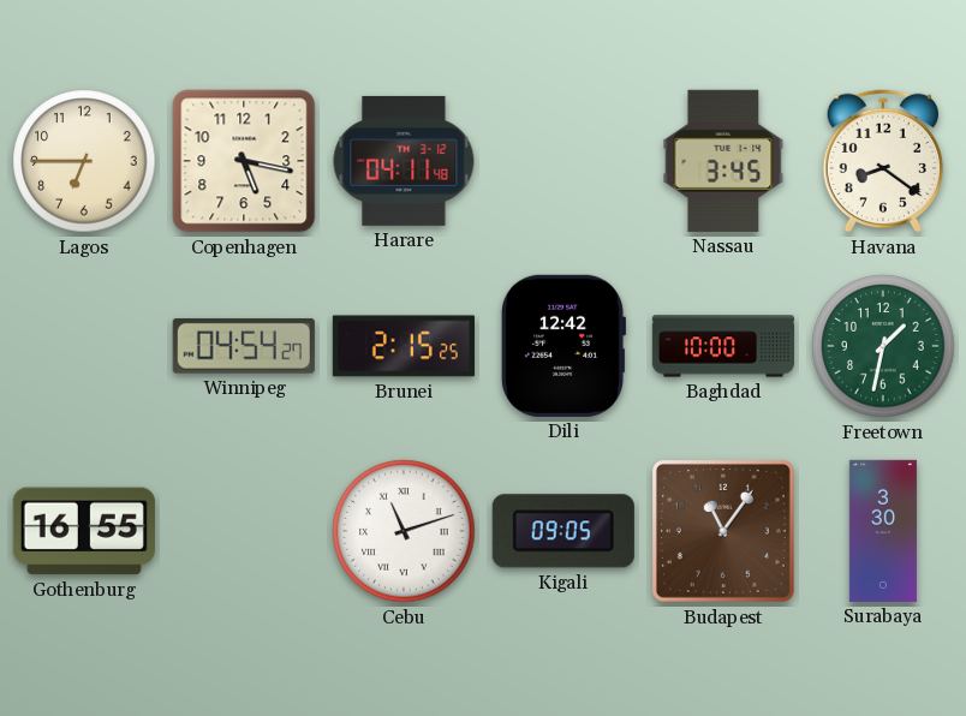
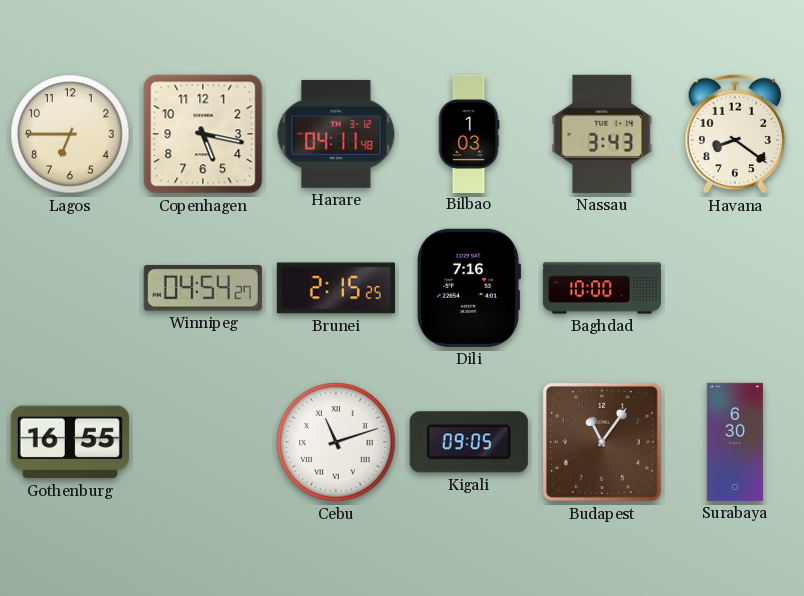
Bilbao: none -> 1:03
Nassau: 3:45 -> 3:43
Dili: 12:42 -> 7:16
Freetown: 1:32 -> none
Surabaya: 3:30 -> 6:30
